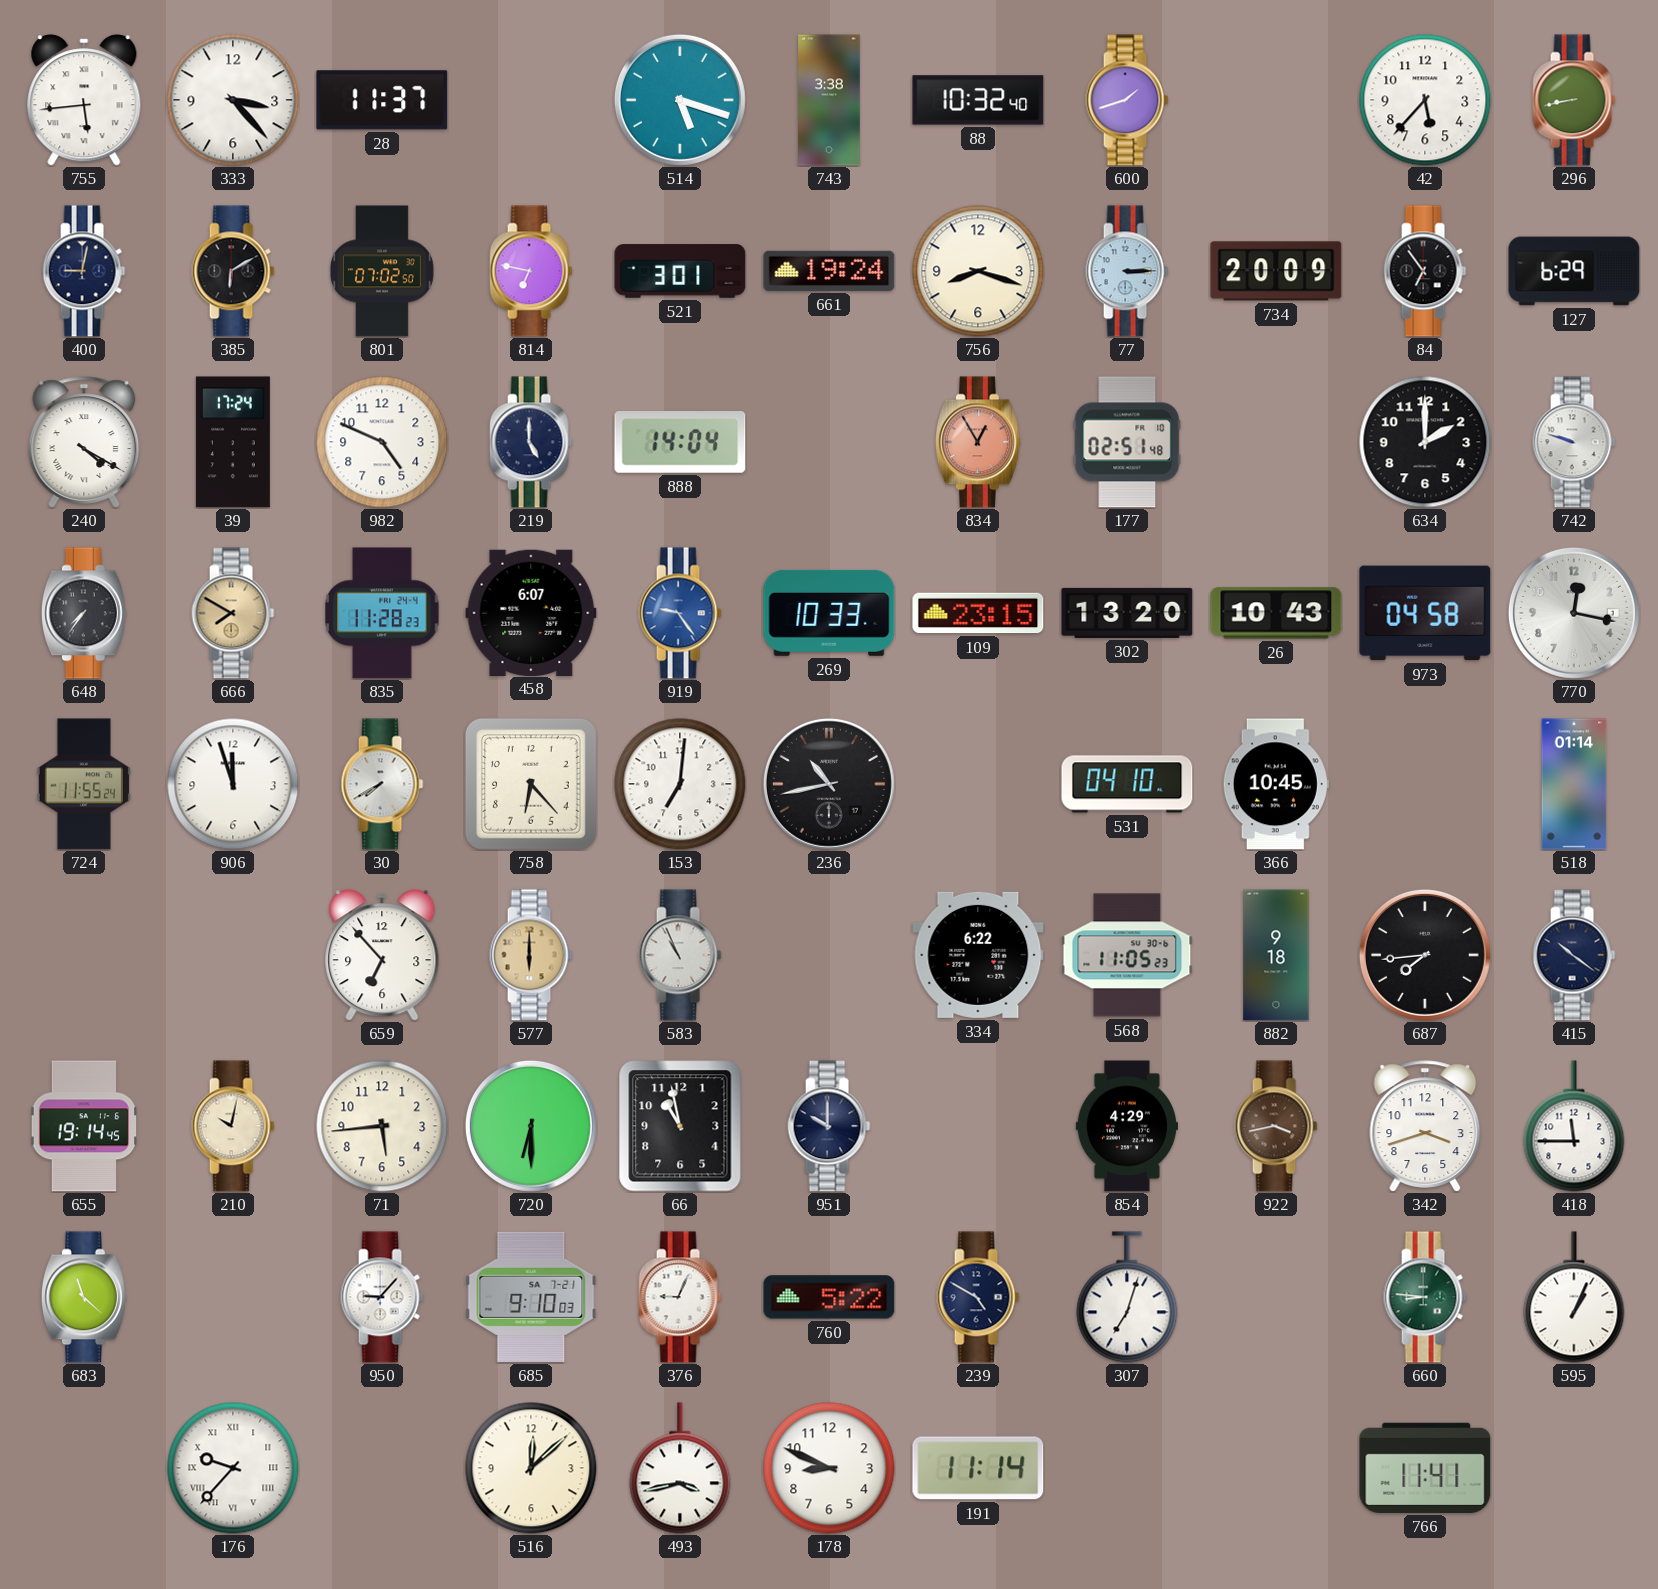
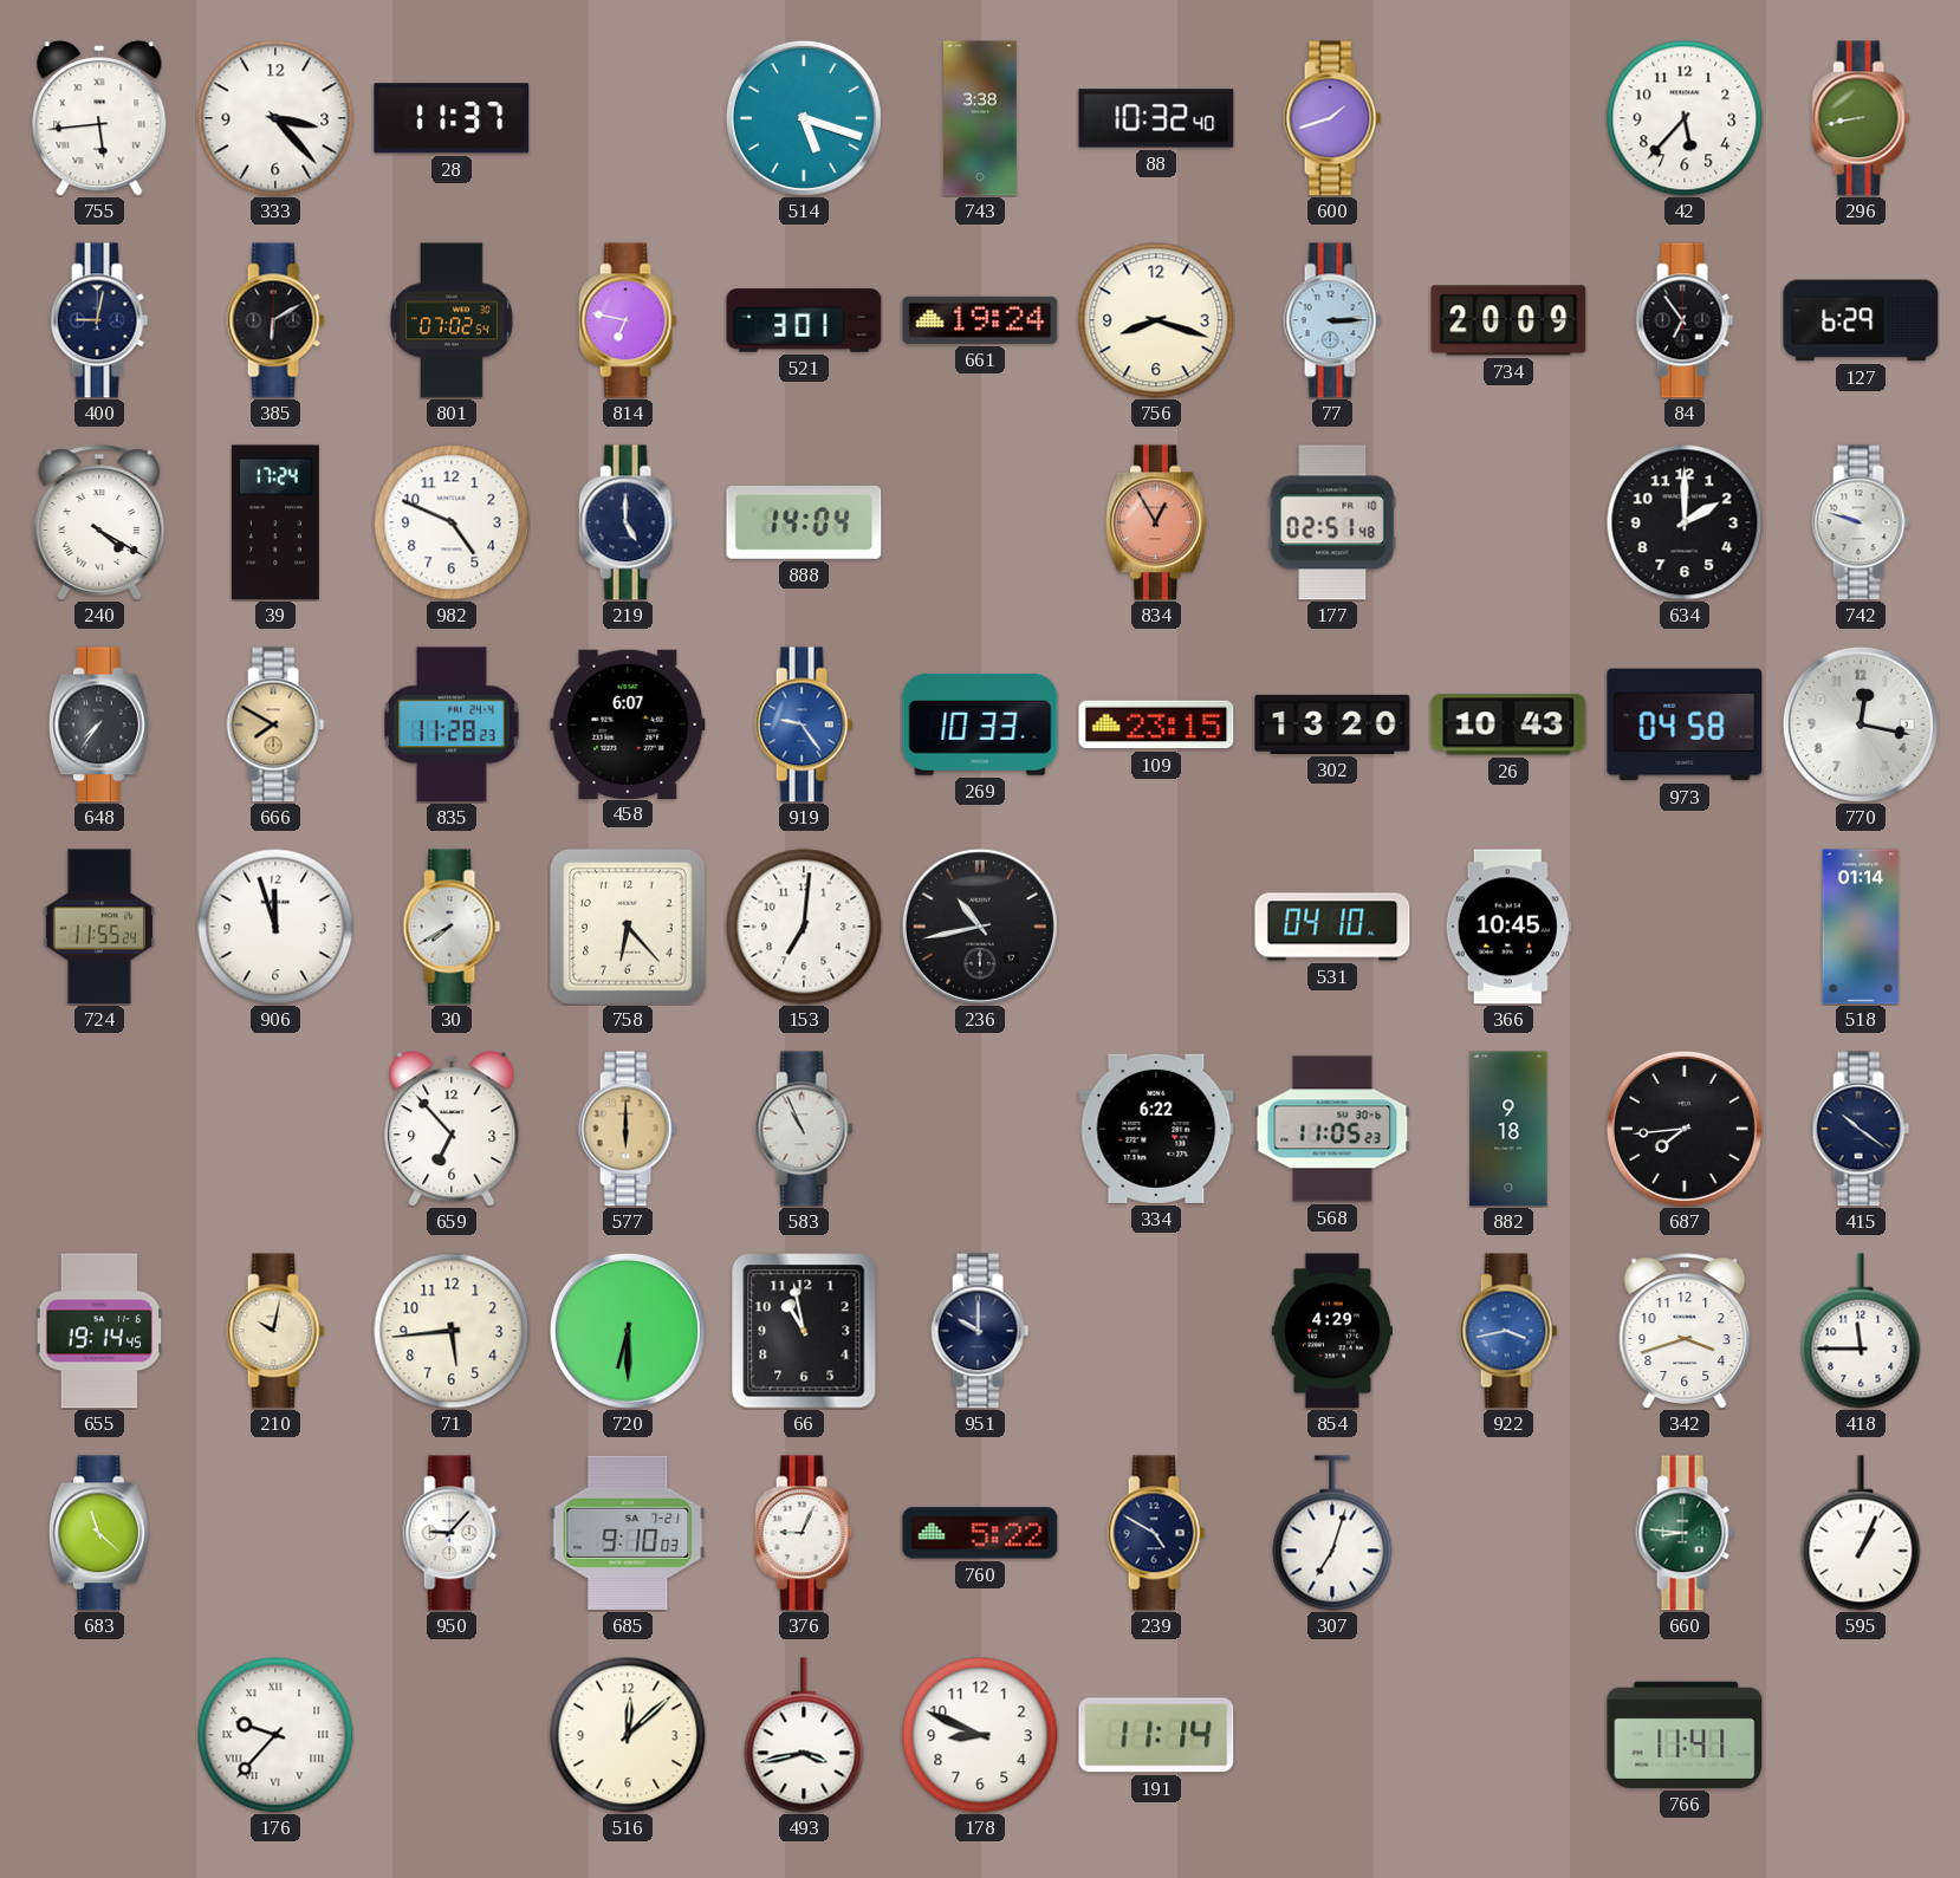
801: 07:02:50 -> 07:02:54
922 dial: brown -> blue
